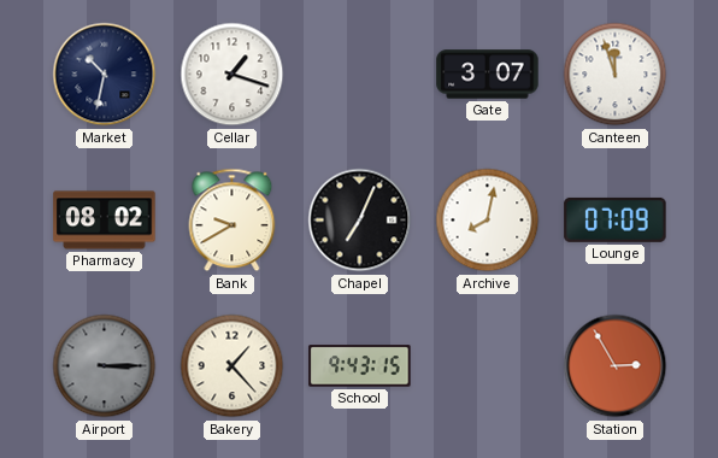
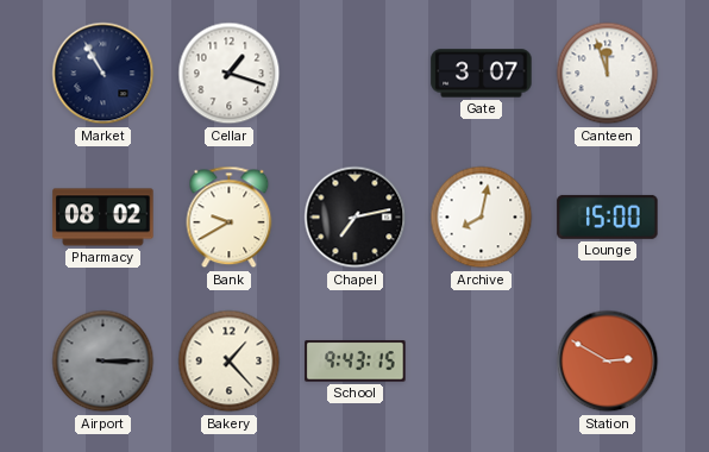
Market: 10:32 -> 10:55
Chapel: 7:04 -> 7:13
Lounge: 07:09 -> 15:00
Station: 2:55 -> 2:50
